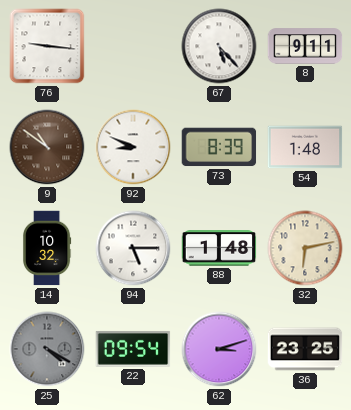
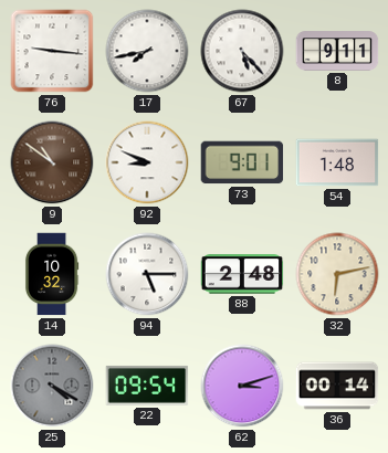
17: none -> 7:43
73: 8:39 -> 9:01
88: 1:48 -> 2:48
36: 23:25 -> 00:14
